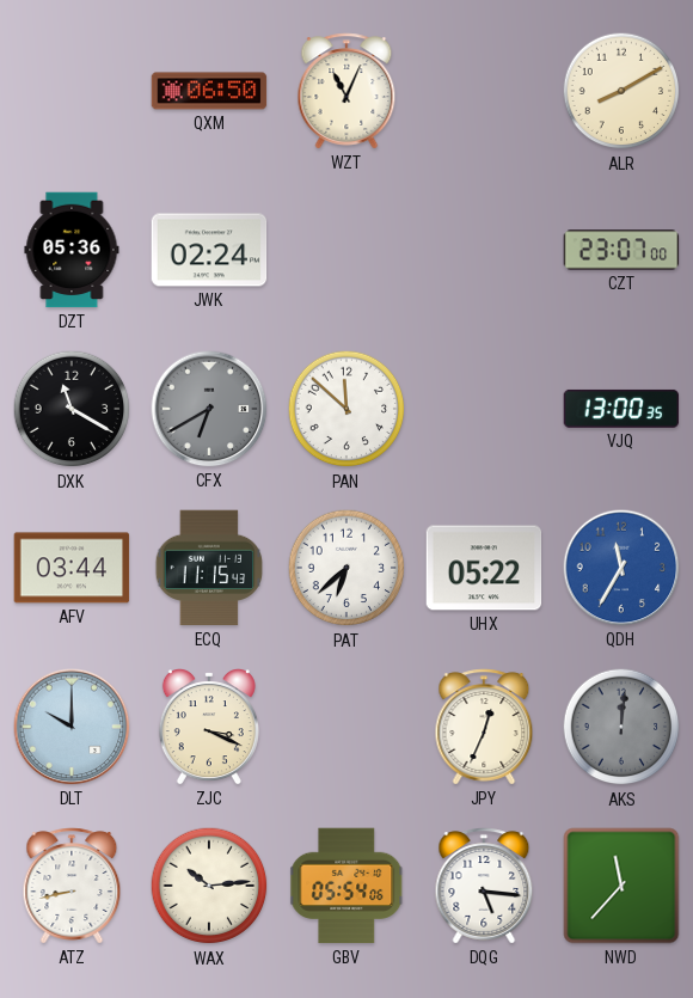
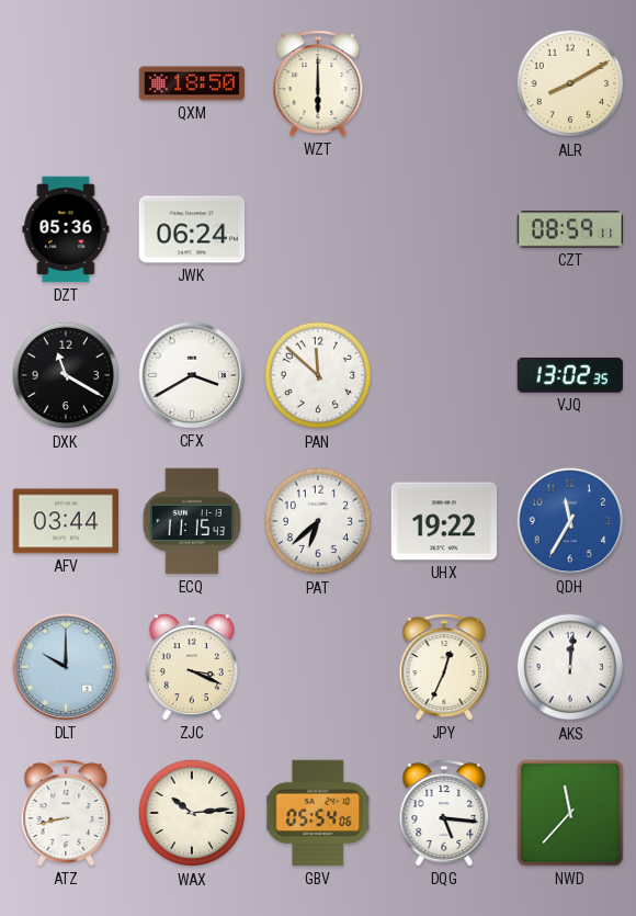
QXM: 06:50 -> 18:50
WZT: 11:04 -> 6:00
JWK: 02:24 -> 06:24
CZT: 23:07 -> 08:59
CFX: 6:40 -> 3:40
CFX dial: grey -> white
VJQ: 13:00 -> 13:02
UHX: 05:22 -> 19:22
AKS dial: grey -> white
